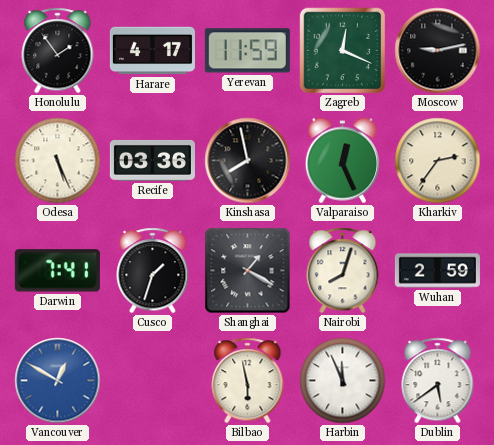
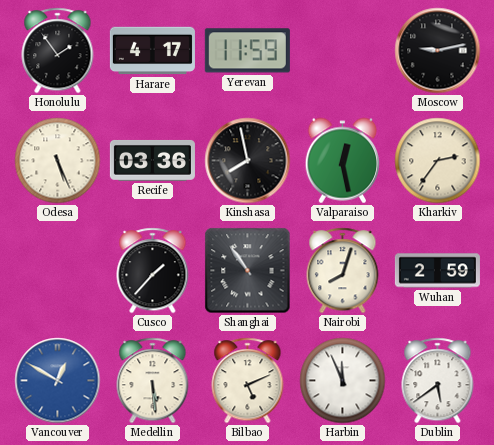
Zagreb: 12:19 -> none
Valparaiso: 12:26 -> 12:28
Darwin: 7:41 -> none
Cusco: 1:33 -> 1:37
Shanghai: 1:20 -> 10:54
Medellin: none -> 5:29
Bilbao: 5:58 -> 5:11
